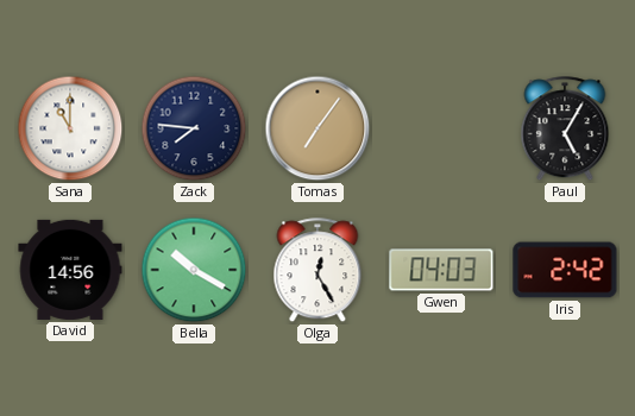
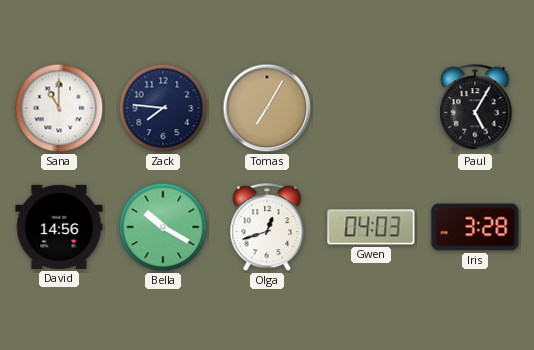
Tomas: 7:06 -> 7:05
Olga: 12:25 -> 12:42
Iris: 2:42 -> 3:28
